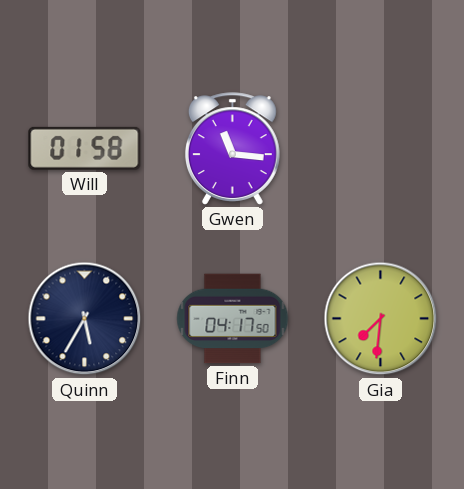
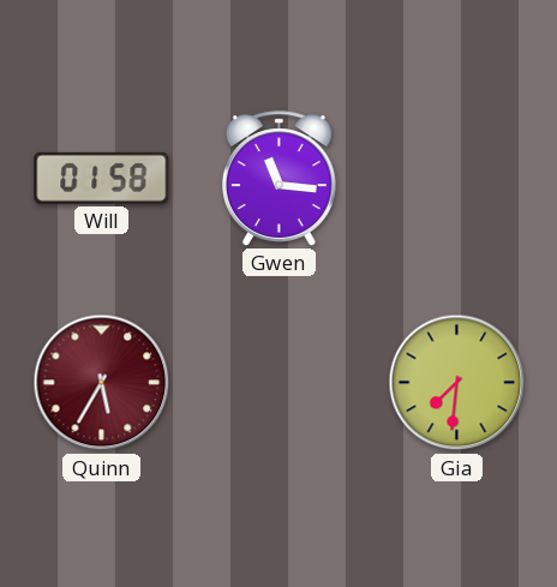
Quinn dial: navy -> burgundy
Finn: 04:17 -> none
